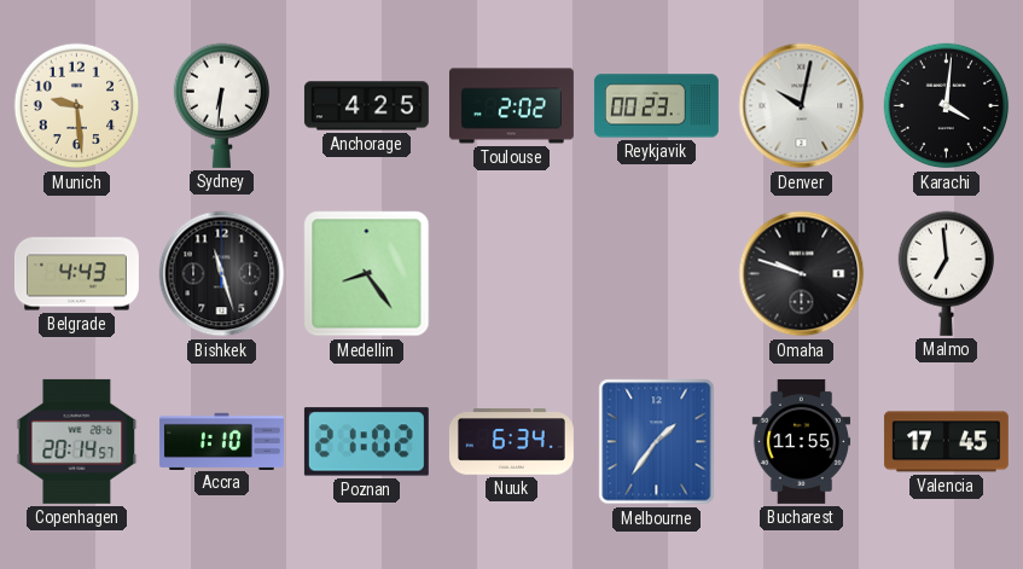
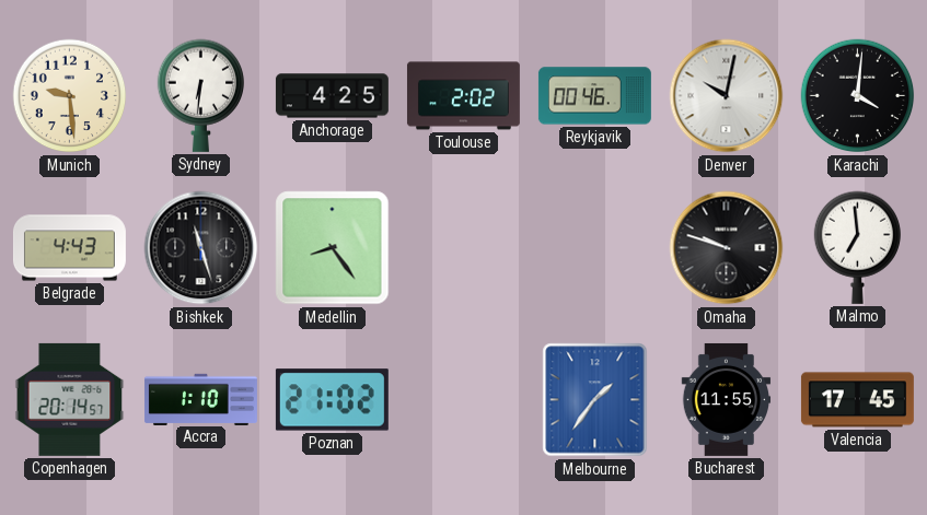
Reykjavik: 00:23 -> 00:46
Nuuk: 6:34 -> none
